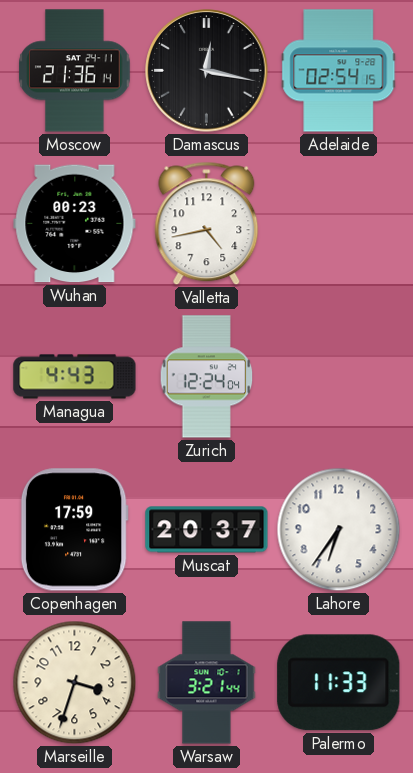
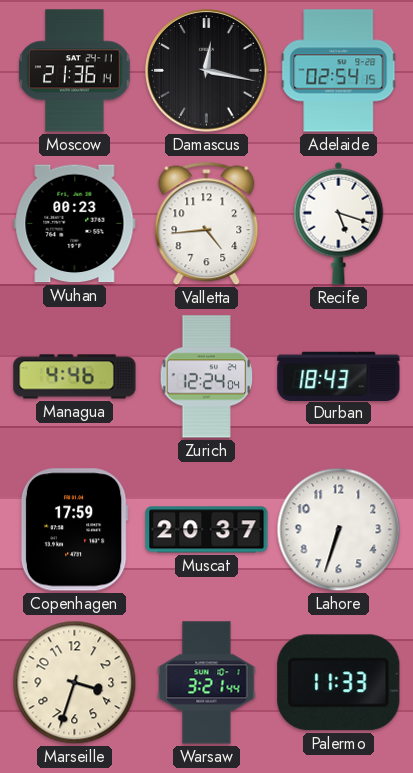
Valletta: 4:43 -> 4:44
Recife: none -> 5:18
Managua: 4:43 -> 4:46
Durban: none -> 18:43
Lahore: 6:36 -> 6:33
